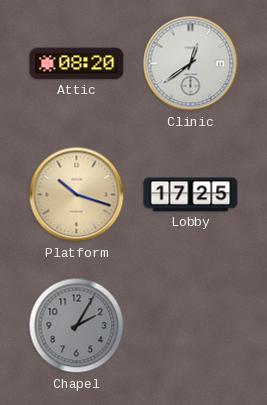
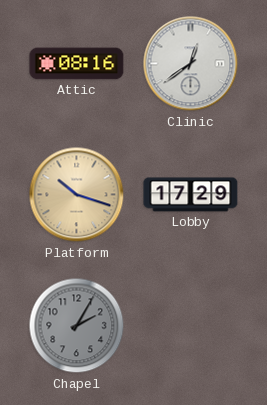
Attic: 08:20 -> 08:16
Lobby: 17:25 -> 17:29
